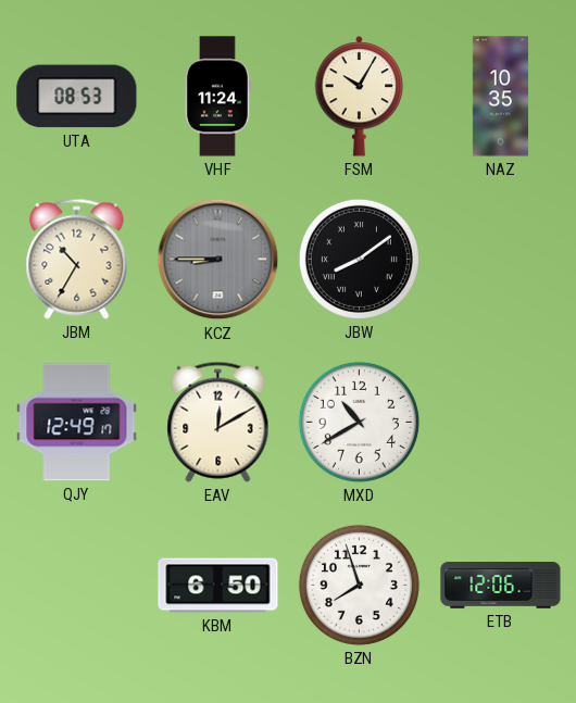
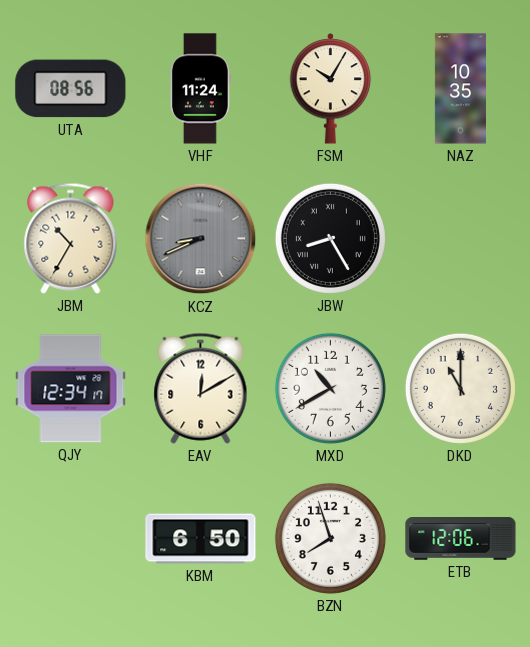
UTA: 08:53 -> 08:56
KCZ: 8:45 -> 8:41
JBW: 8:09 -> 8:25
QJY: 12:49 -> 12:34
DKD: none -> 11:00
